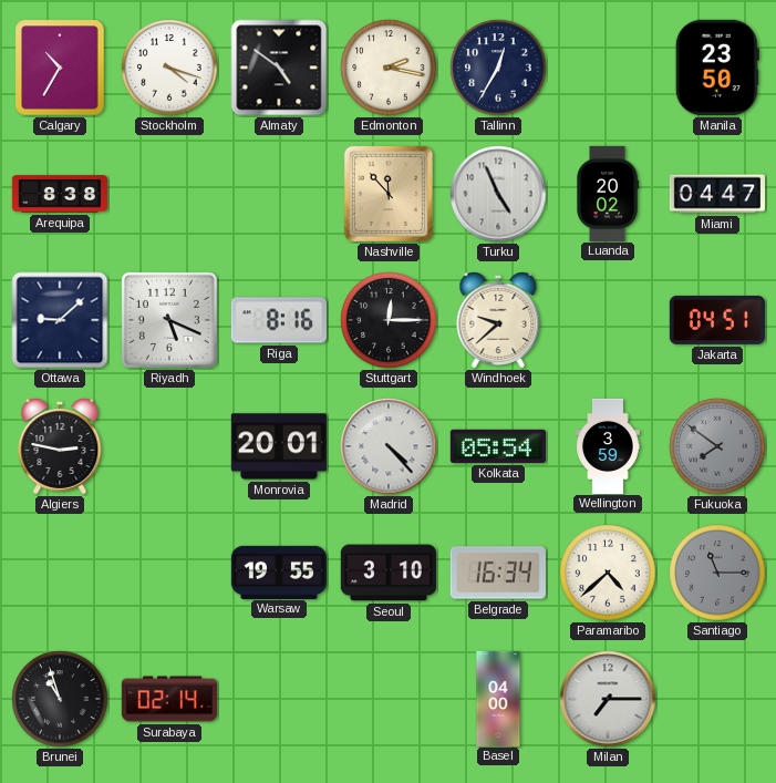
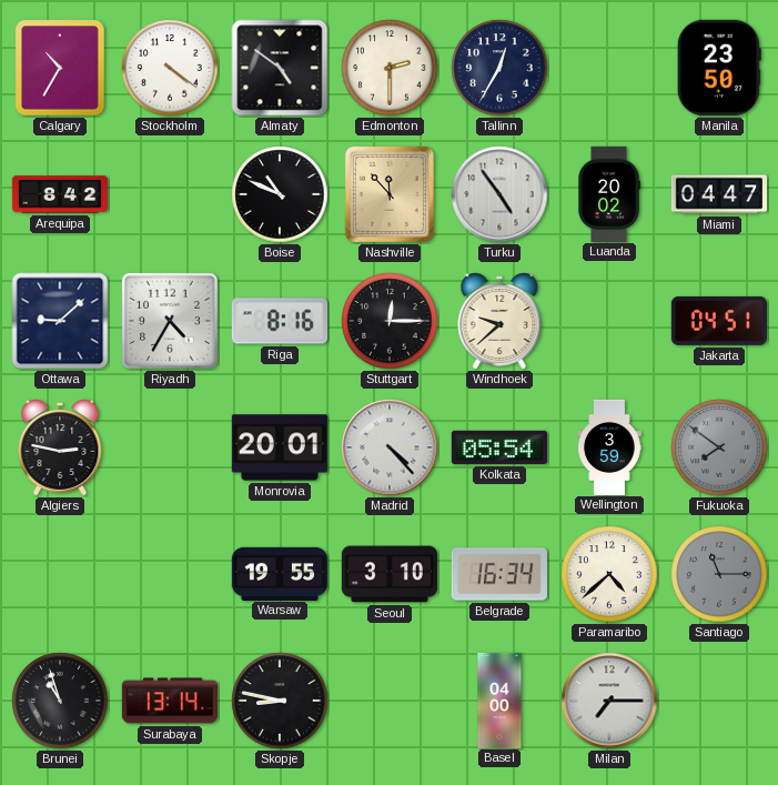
Stockholm: 4:18 -> 4:21
Edmonton: 2:17 -> 2:30
Arequipa: 8:38 -> 8:42
Boise: none -> 10:49
Turku: 4:56 -> 4:54
Riyadh: 5:19 -> 4:35
Surabaya: 02:14 -> 13:14
Skopje: none -> 8:47
